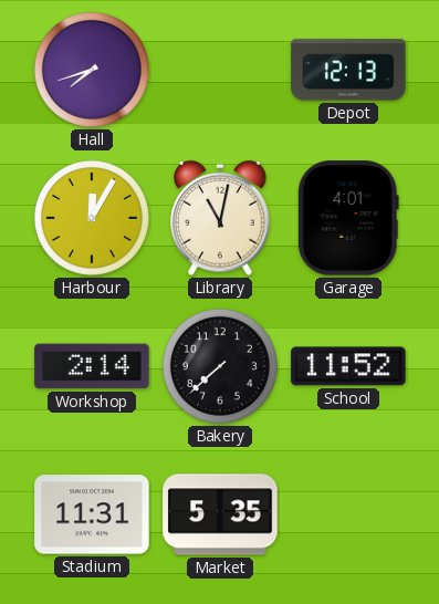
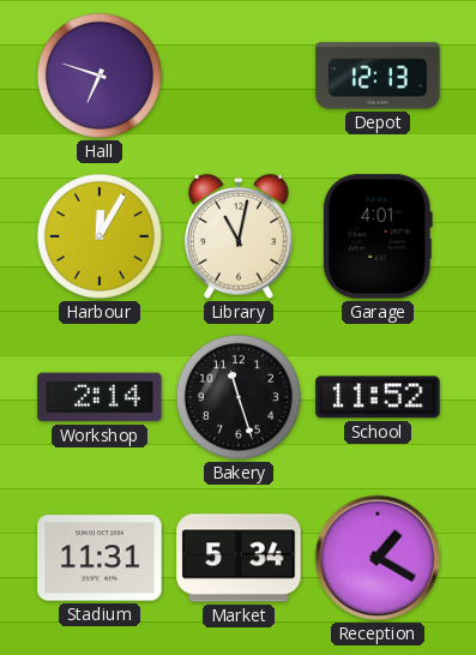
Hall: 7:42 -> 6:48
Bakery: 7:38 -> 11:27
Market: 5:35 -> 5:34
Reception: none -> 1:20
